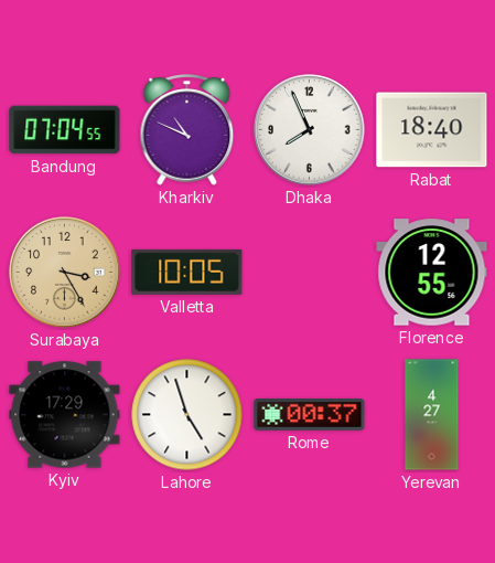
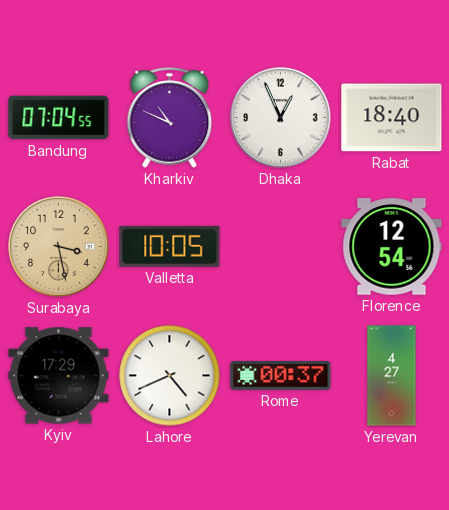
Dhaka: 7:56 -> 12:56
Surabaya: 3:25 -> 3:28
Florence: 12:55 -> 12:54
Lahore: 4:57 -> 4:41
